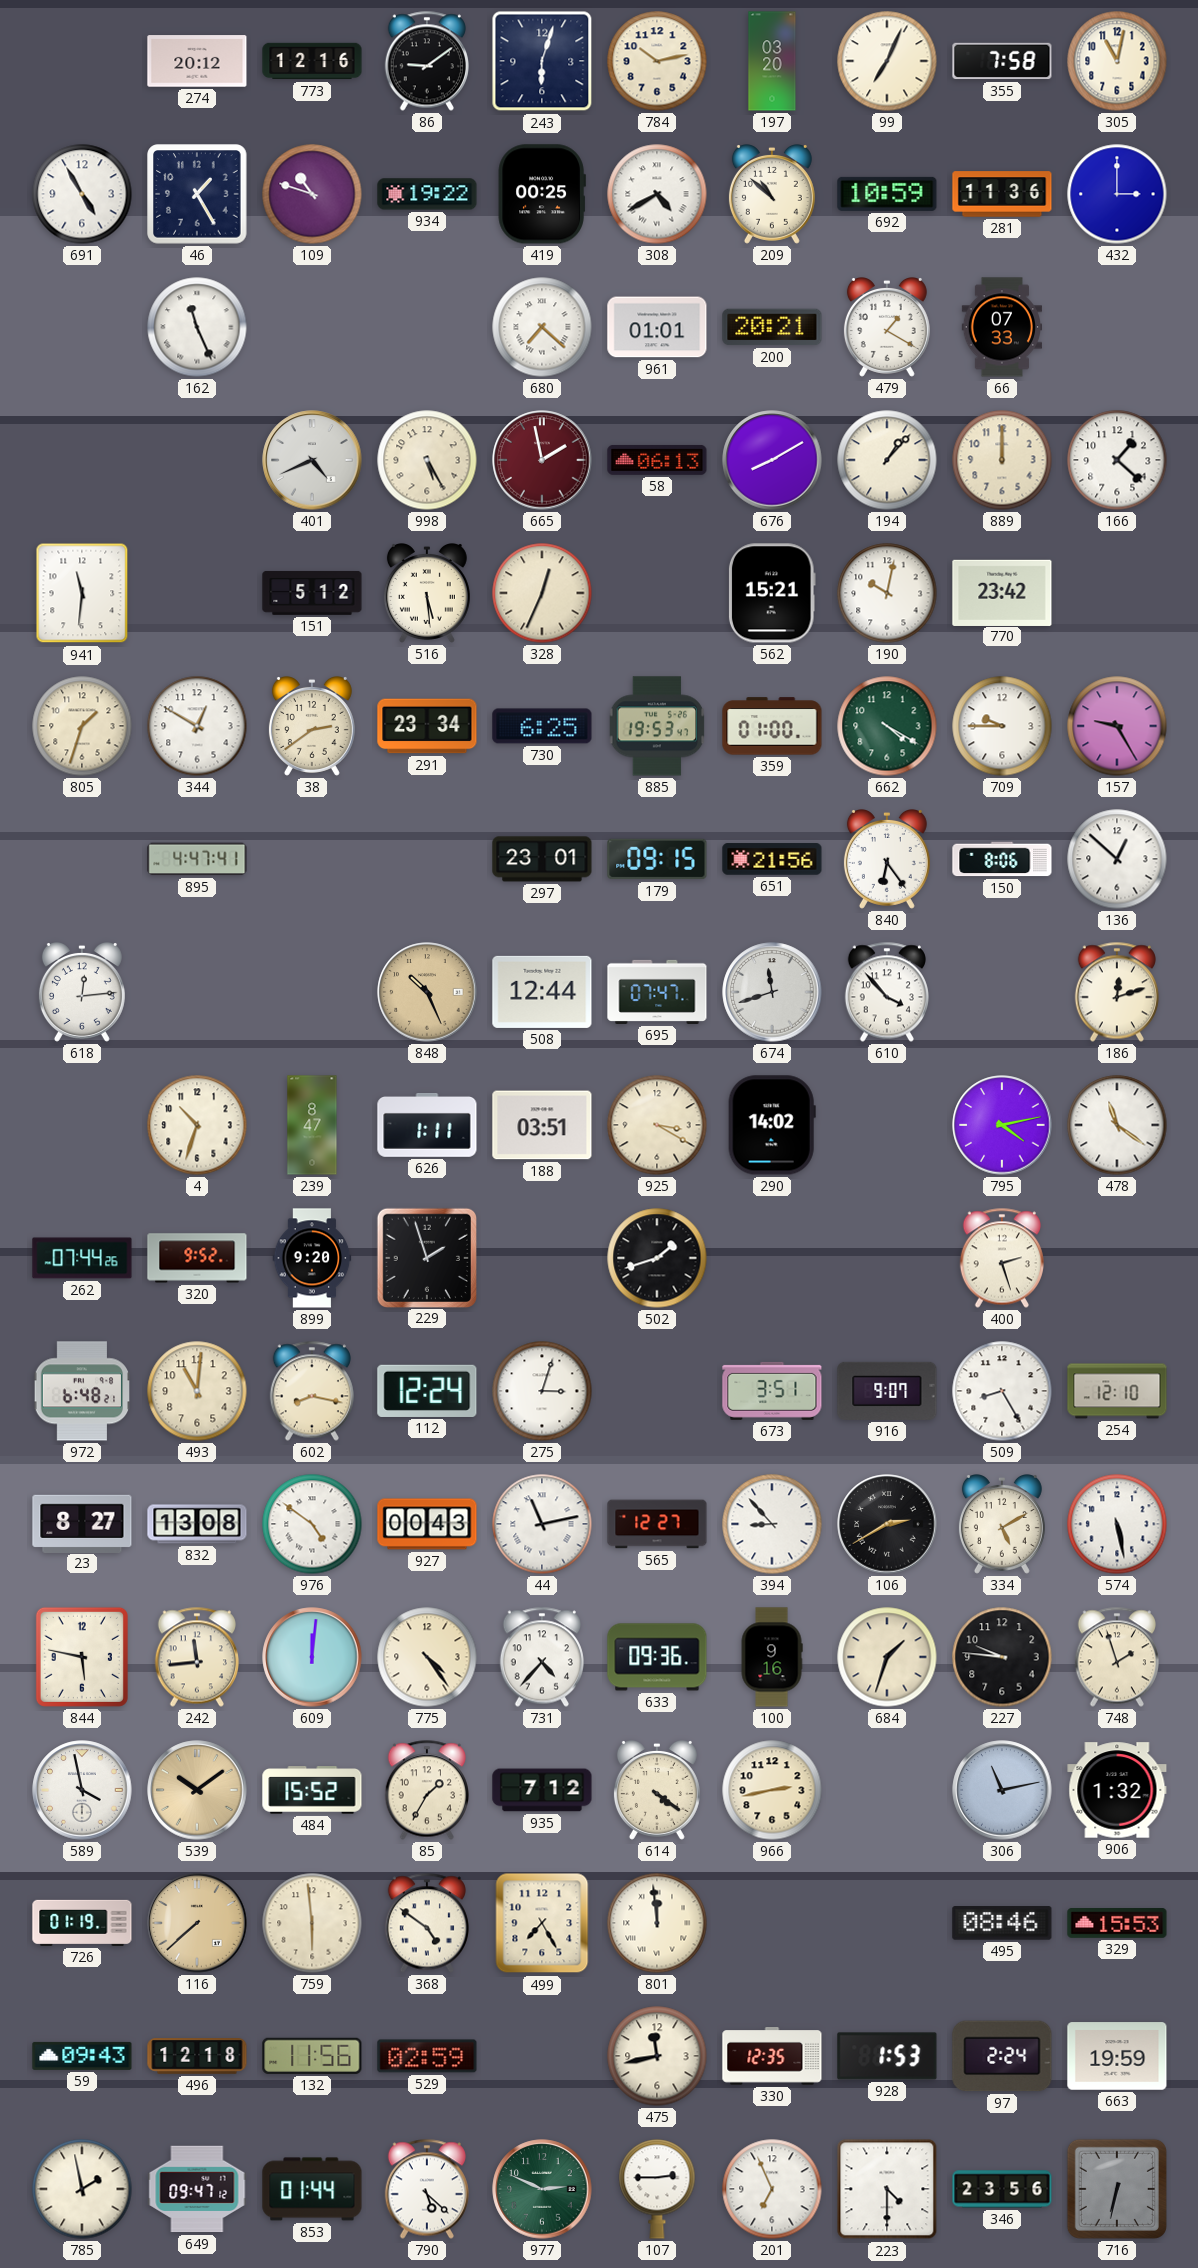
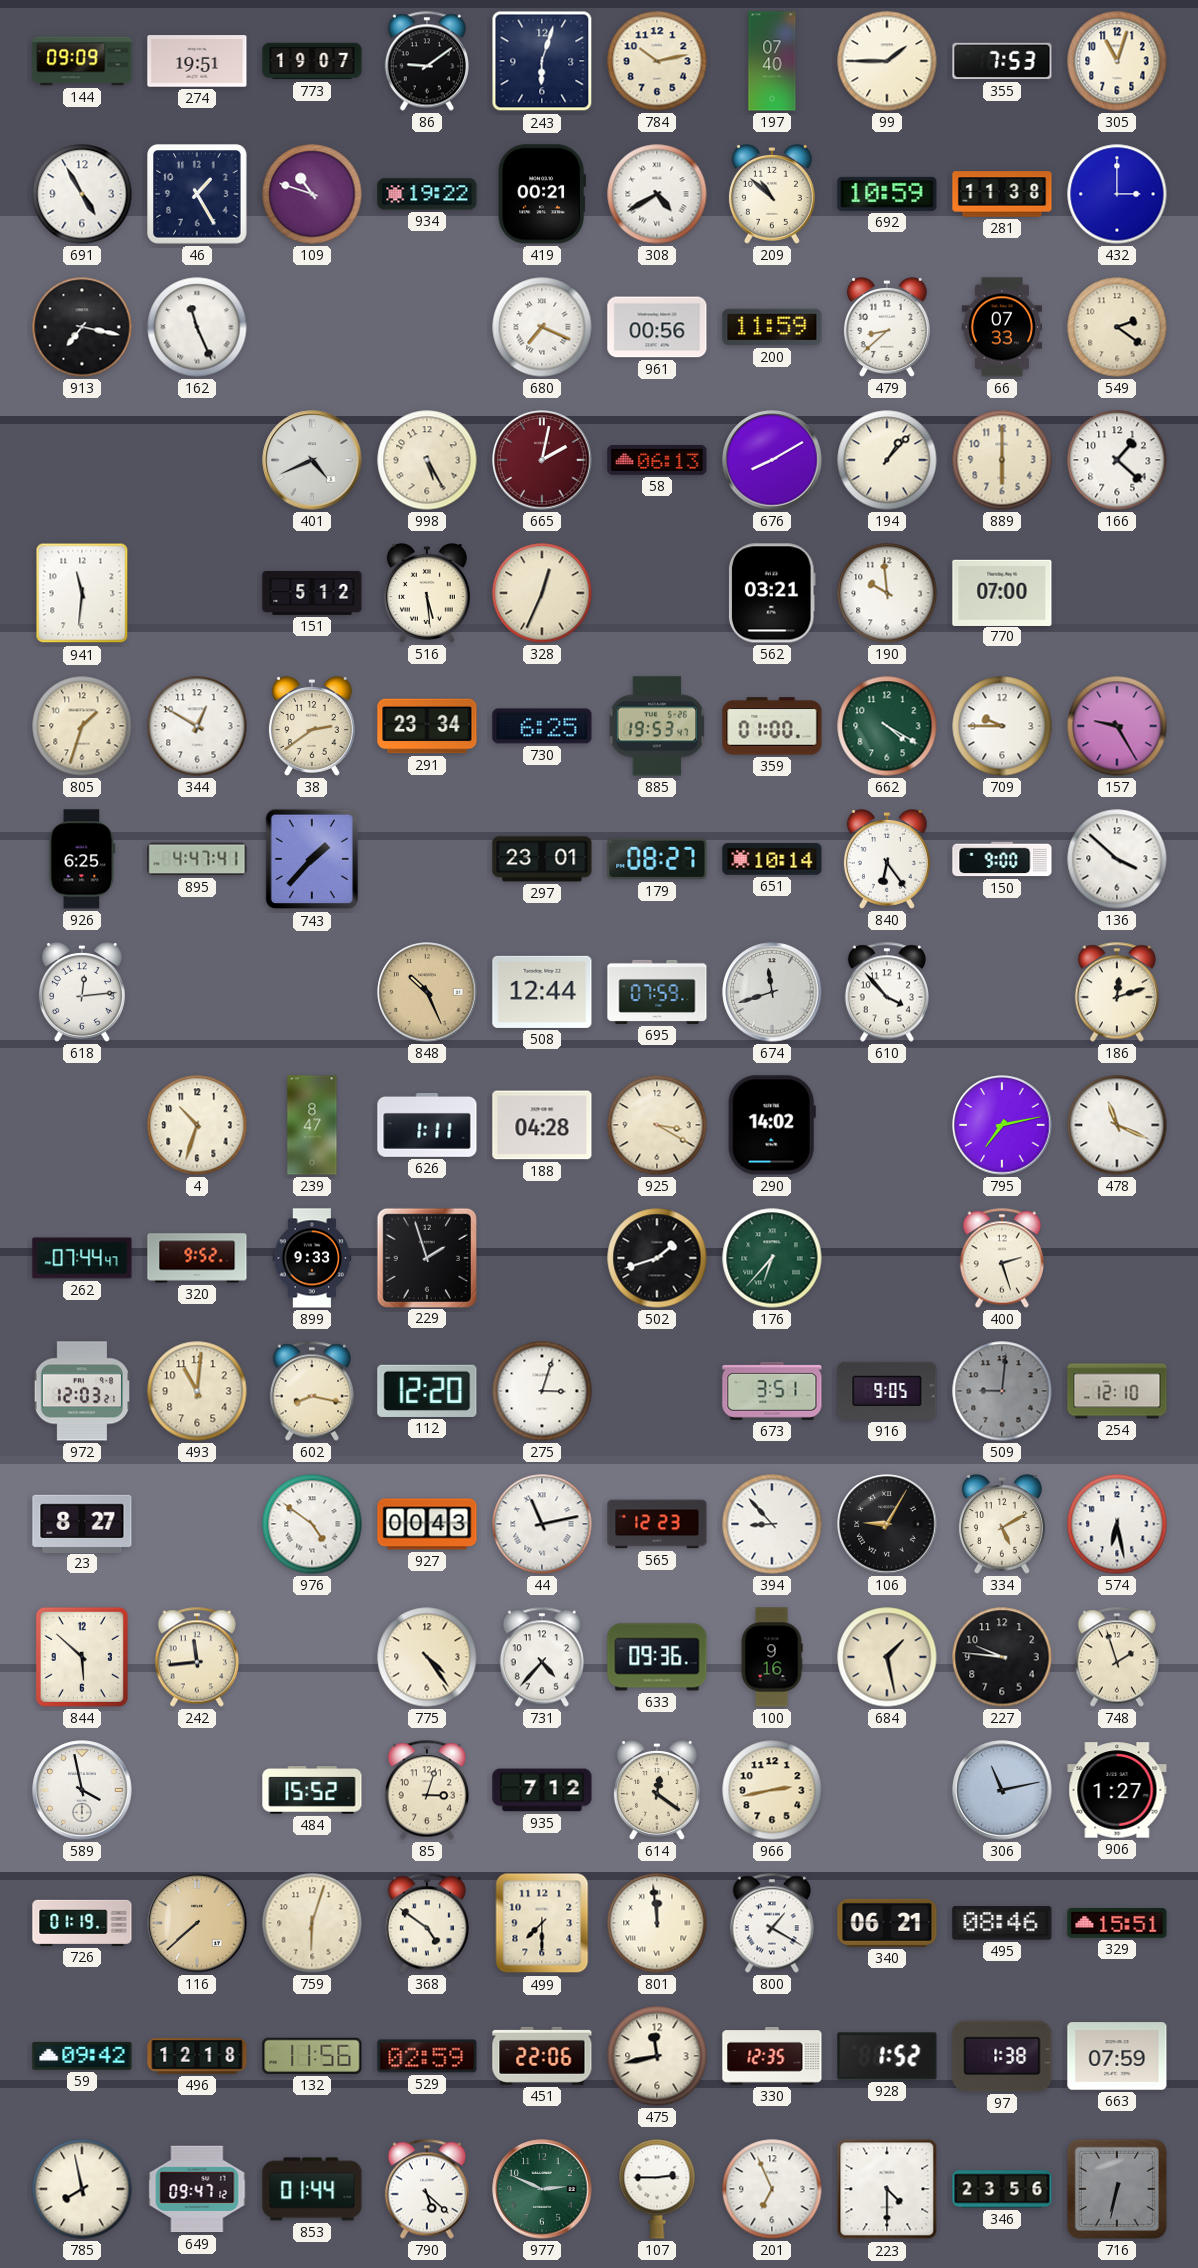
144: none -> 09:09
274: 20:12 -> 19:51
773: 12:16 -> 19:07
197: 03:20 -> 07:40
99: 7:04 -> 1:45
355: 7:58 -> 7:53
305: 11:02 -> 11:03
419: 00:25 -> 00:21
281: 11:36 -> 11:38
913: none -> 7:17
680: 7:22 -> 7:19
961: 01:01 -> 00:56
200: 20:21 -> 11:59
479: 1:20 -> 8:38
549: none -> 2:21
665: 1:58 -> 2:02
889: 12:00 -> 6:00
562: 15:21 -> 03:21
190: 10:02 -> 9:59
770: 23:42 -> 07:00
926: none -> 6:25
743: none -> 1:37
179: 09:15 -> 08:27
651: 21:56 -> 10:14
150: 8:06 -> 9:00
136: 12:52 -> 3:52
695: 07:47 -> 07:59
188: 03:51 -> 04:28
795: 4:13 -> 7:13
478: 11:21 -> 11:19
262: 07:44:26 -> 07:44:47
899: 9:20 -> 9:33
176: none -> 6:37
972: 6:48 -> 12:03
112: 12:24 -> 12:20
916: 9:07 -> 9:05
509: 8:25 -> 9:01
509 dial: white -> grey
832: 13:08 -> none
565: 12:27 -> 12:23
106: 2:40 -> 9:05
574: 5:28 -> 6:28
844: 5:47 -> 5:52
609: 12:01 -> none
684: 1:33 -> 1:28
539: 10:09 -> none
85: 1:35 -> 3:03
614: 4:21 -> 12:21
906: 1:32 -> 1:27
759: 5:59 -> 6:03
499: 7:25 -> 7:30
800: none -> 1:20
340: none -> 06:21
329: 15:53 -> 15:51
59: 09:43 -> 09:42
451: none -> 22:06
928: 1:53 -> 1:52
97: 2:24 -> 1:38
663: 19:59 -> 07:59
785: 1:58 -> 7:58
